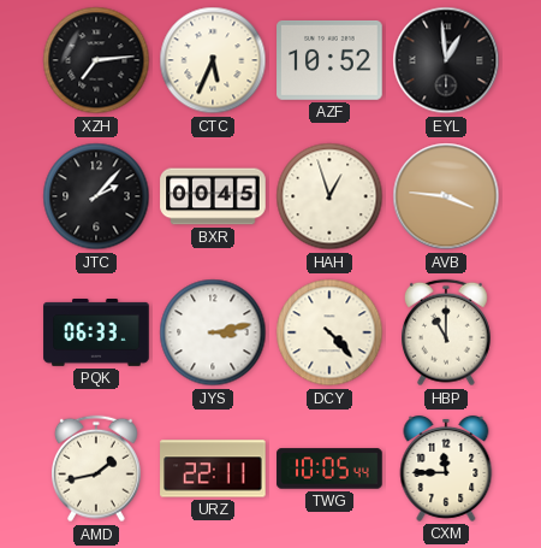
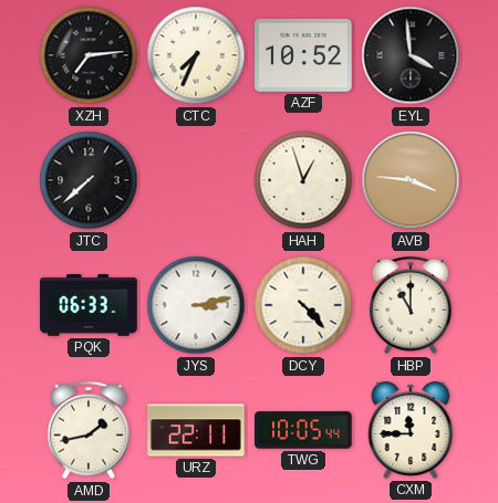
CTC: 5:34 -> 7:34
EYL: 12:59 -> 3:59
JTC: 2:07 -> 7:38
BXR: 00:45 -> none
